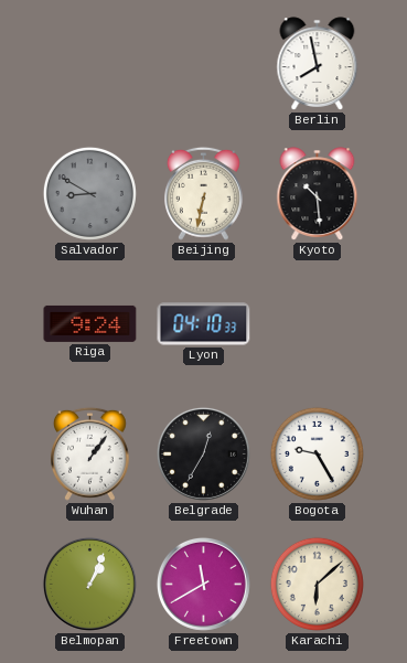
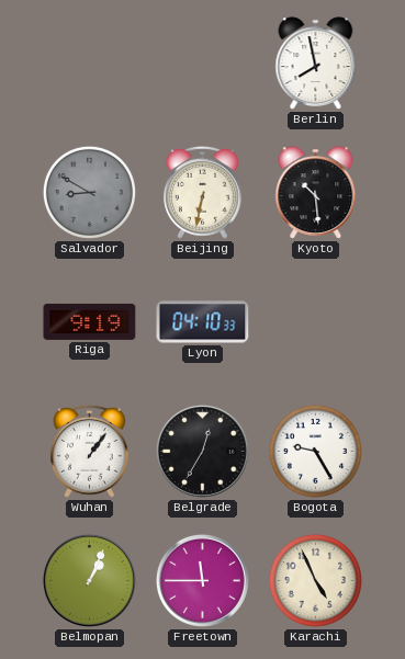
Riga: 9:24 -> 9:19
Freetown: 11:40 -> 11:45
Karachi: 6:08 -> 4:56
